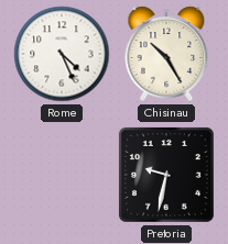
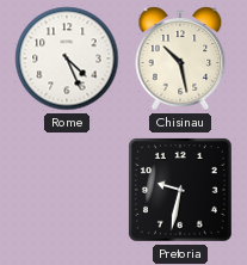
Chisinau: 10:25 -> 10:28
